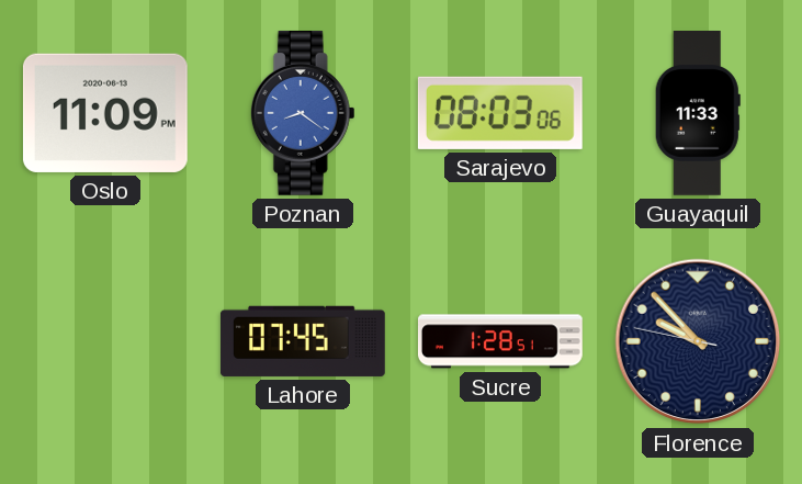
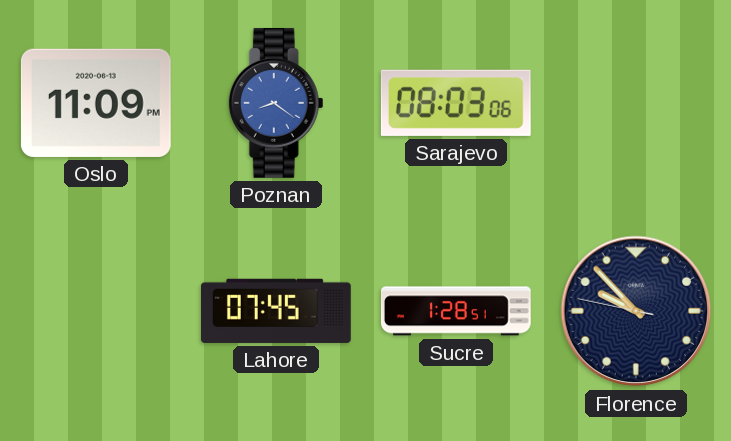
Guayaquil: 11:33 -> none
